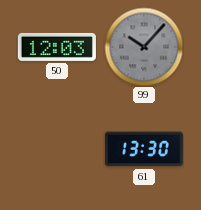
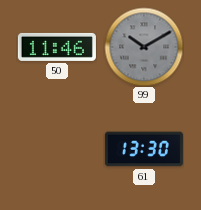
50: 12:03 -> 11:46
99: 10:07 -> 10:10
